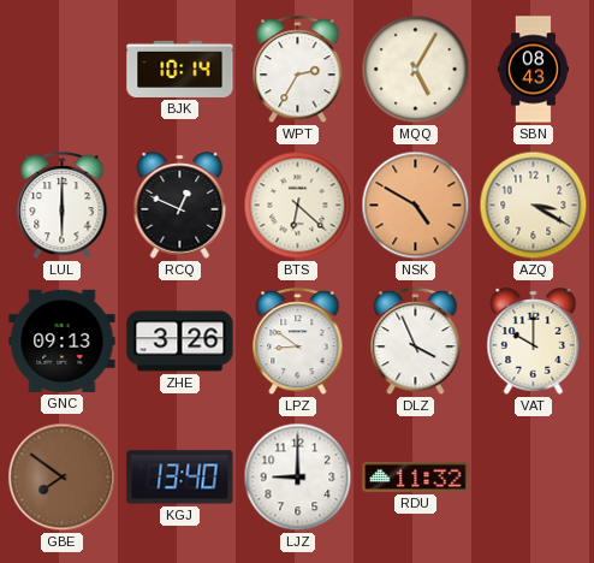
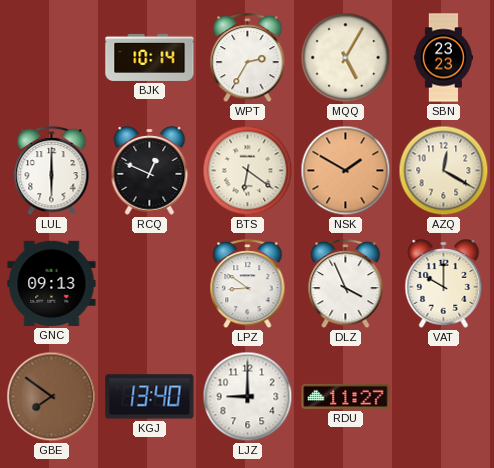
SBN: 08:43 -> 23:23
BTS: 6:22 -> 6:21
NSK: 4:50 -> 1:50
AZQ: 3:20 -> 12:20
ZHE: 3:26 -> none
RDU: 11:32 -> 11:27
